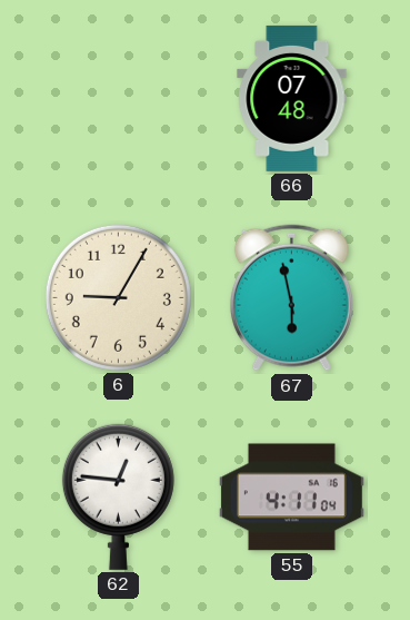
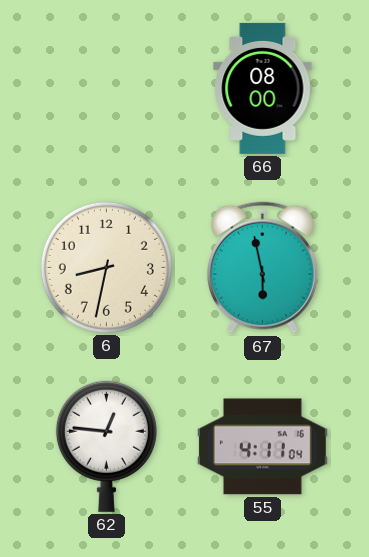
66: 07:48 -> 08:00
6: 9:05 -> 8:32
